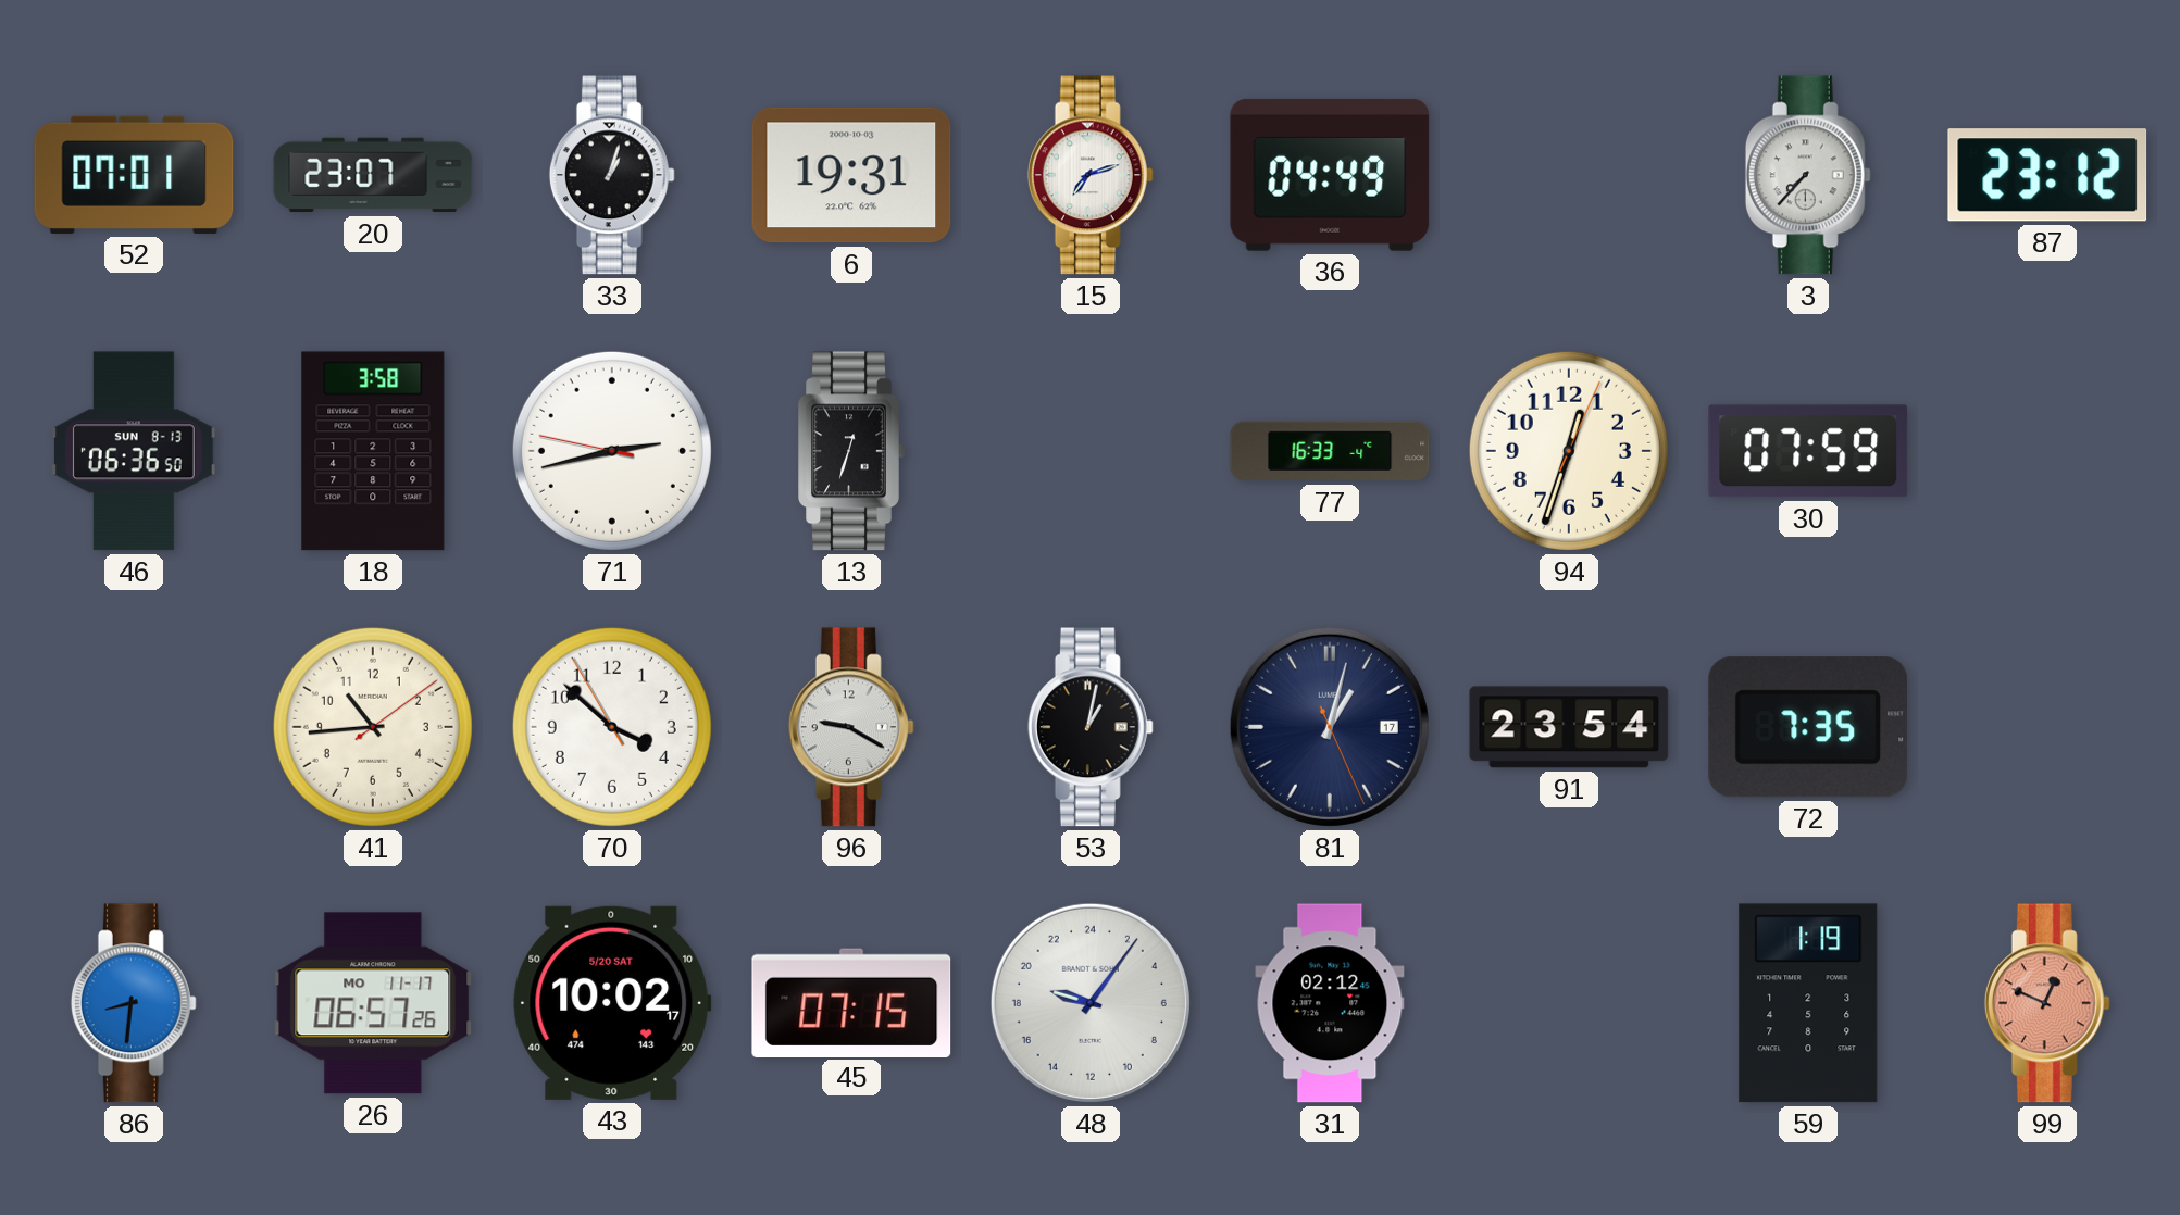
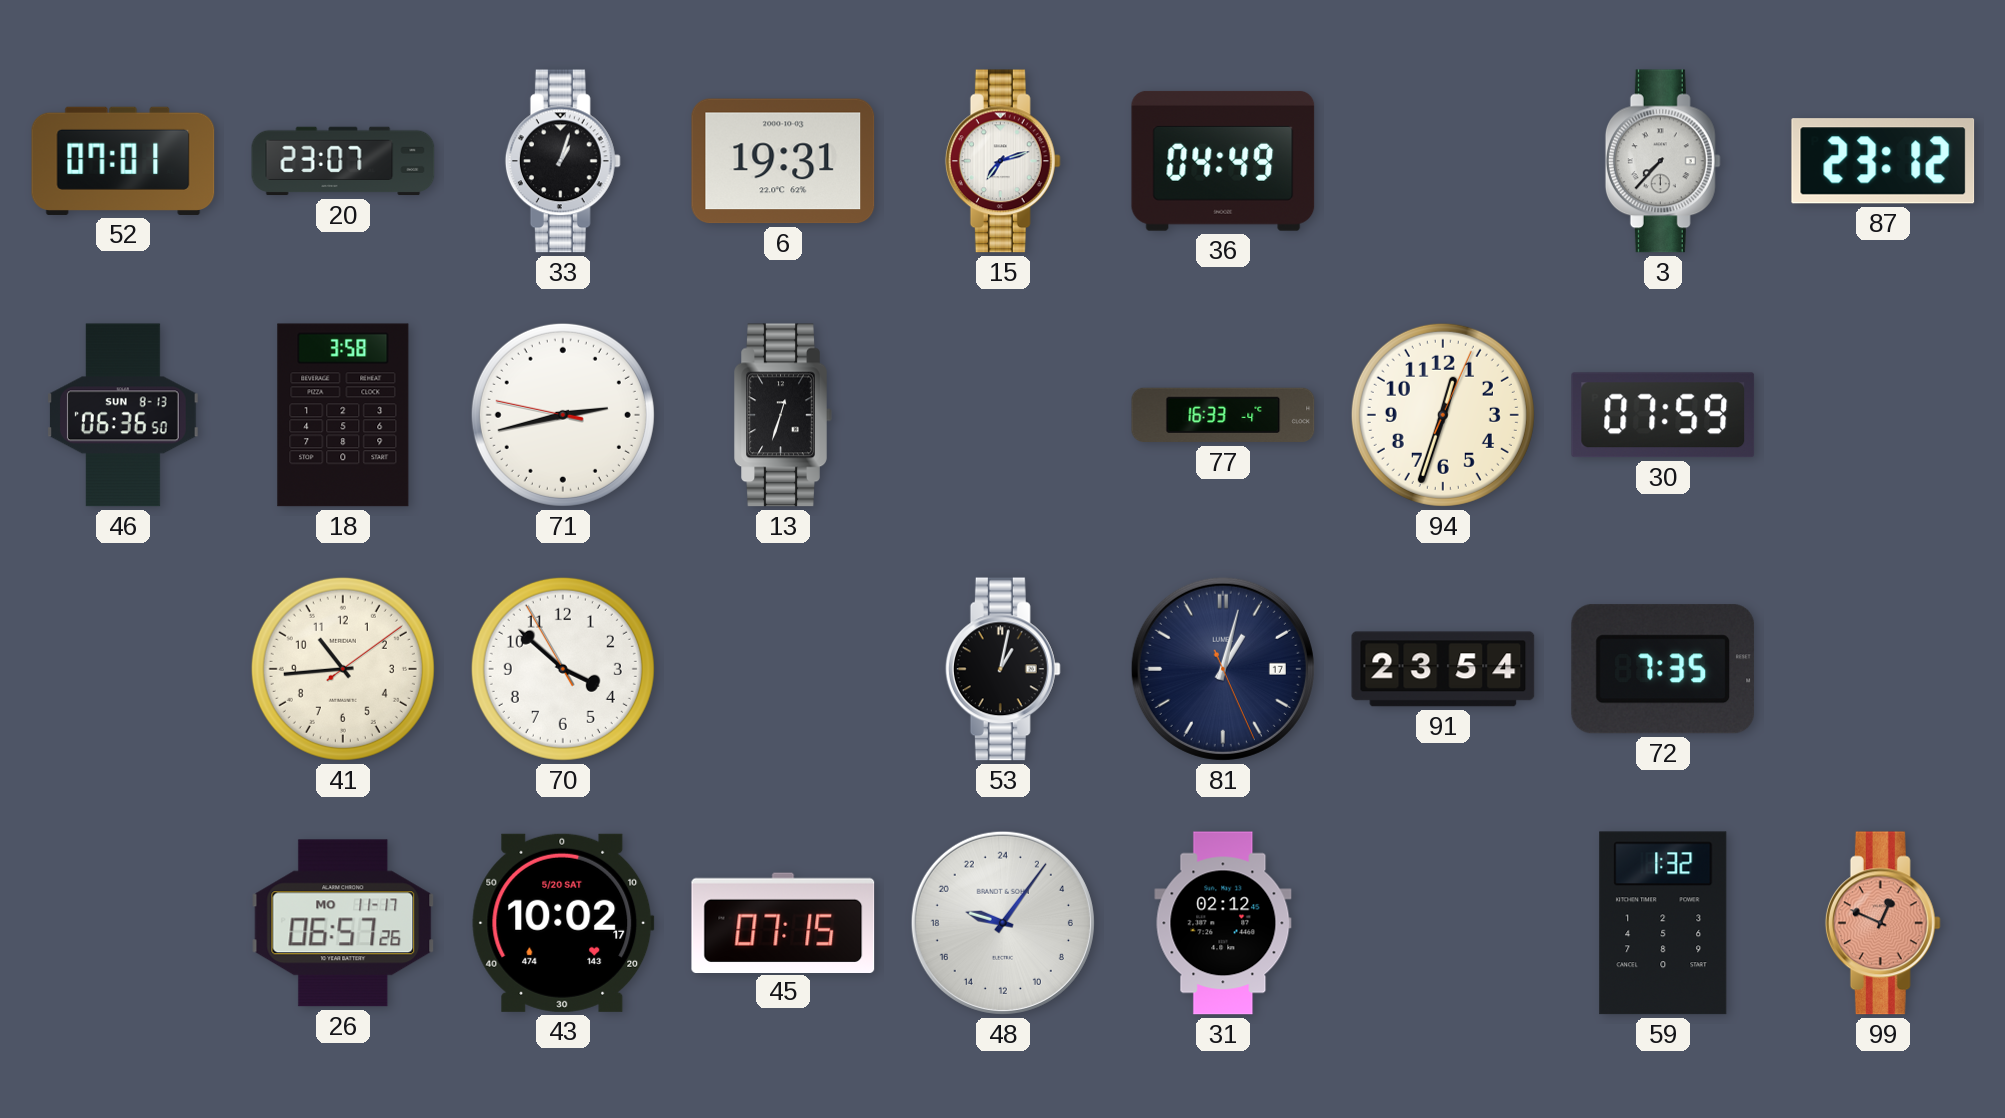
96: 9:20 -> none
86: 8:31 -> none
59: 1:19 -> 1:32
